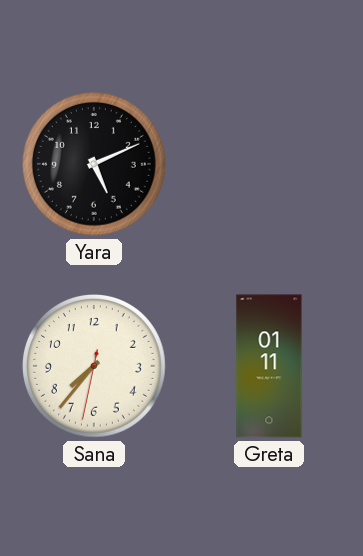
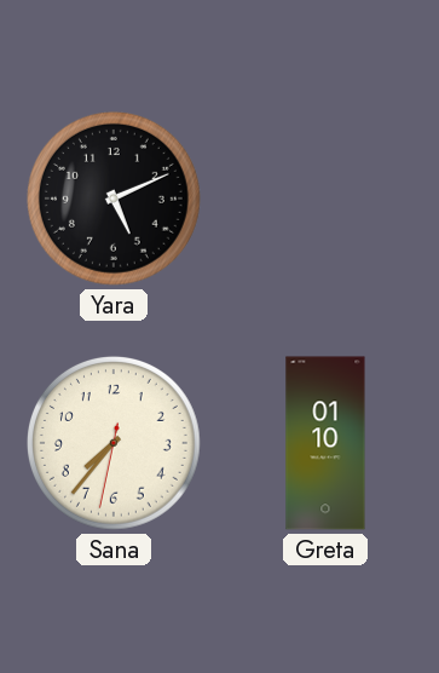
Greta: 01:11 -> 01:10
